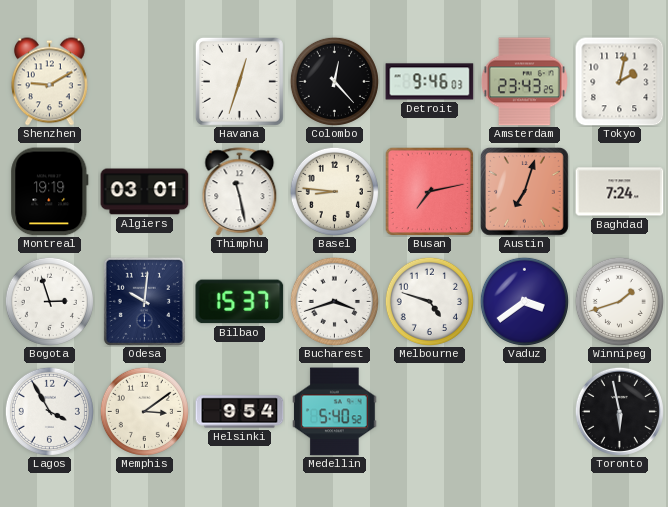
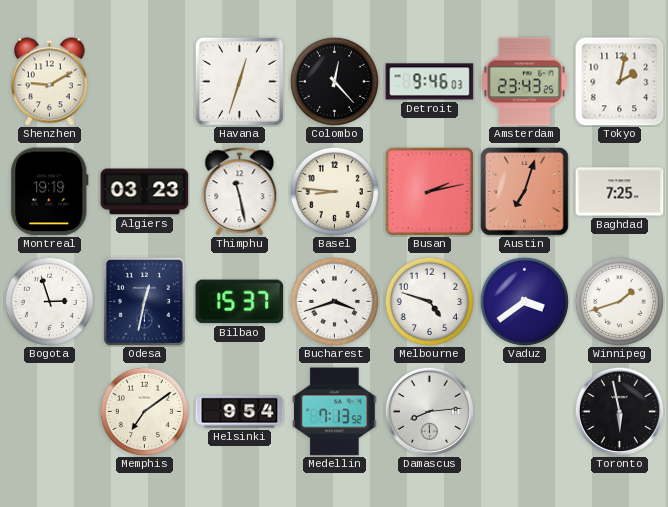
Algiers: 03:01 -> 03:23
Busan: 7:13 -> 2:13
Baghdad: 7:24 -> 7:25
Odesa: 10:01 -> 12:32
Lagos: 3:55 -> none
Memphis: 3:09 -> 7:09
Medellin: 5:40 -> 7:13
Damascus: none -> 8:14
